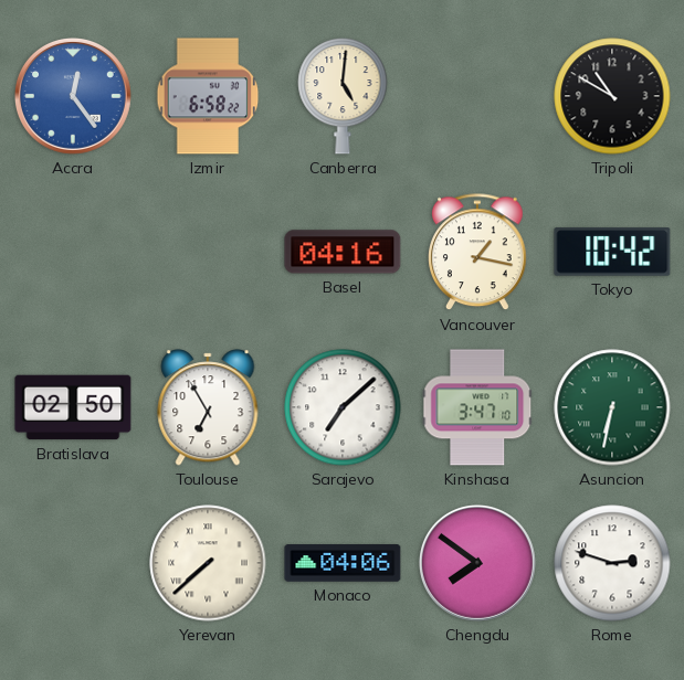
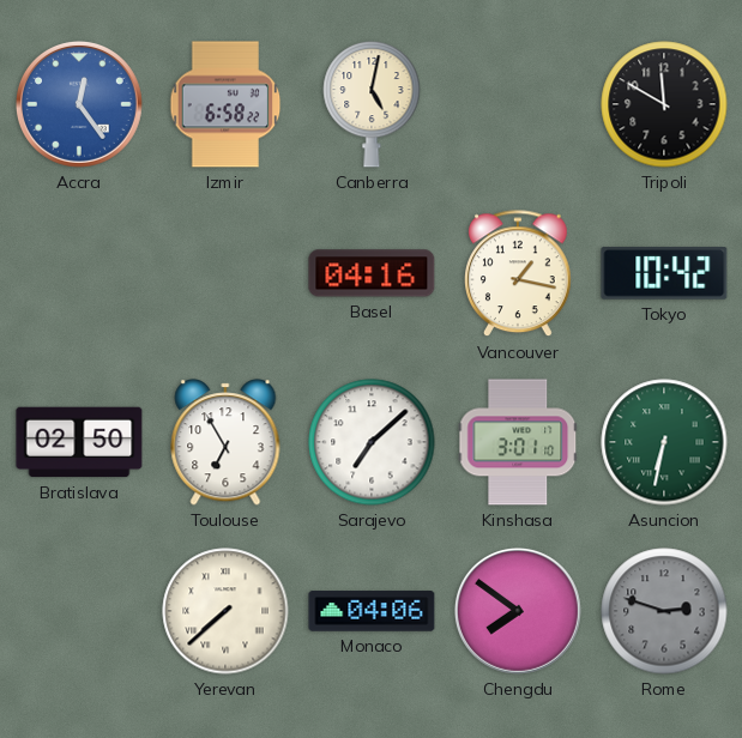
Canberra: 5:01 -> 5:02
Tripoli: 10:50 -> 11:50
Kinshasa: 3:47 -> 3:01
Rome dial: white -> grey
